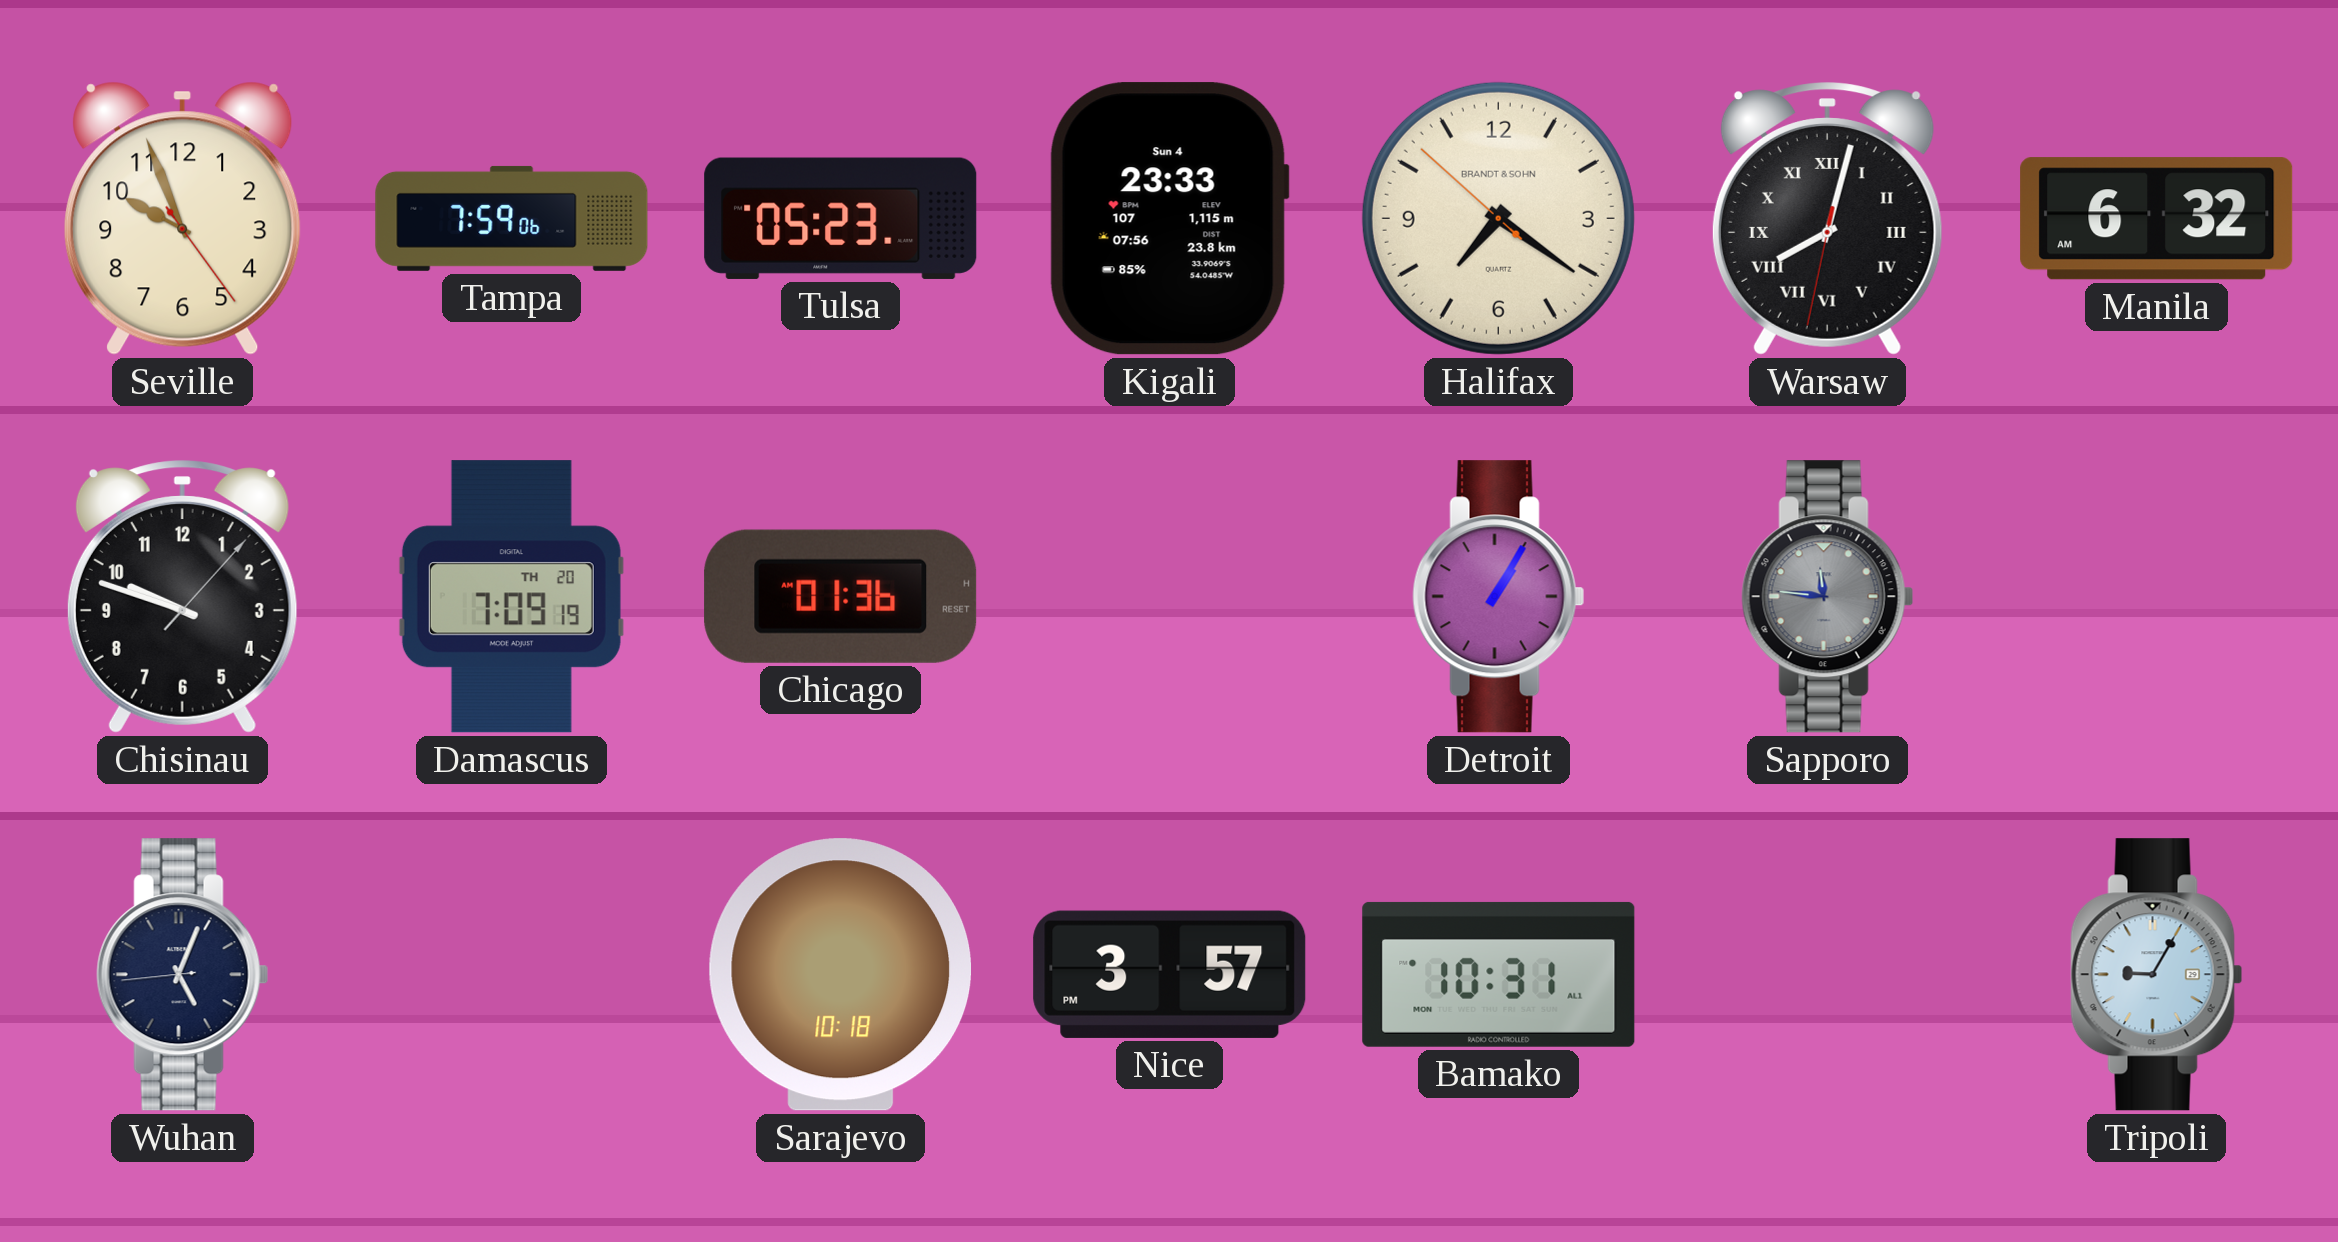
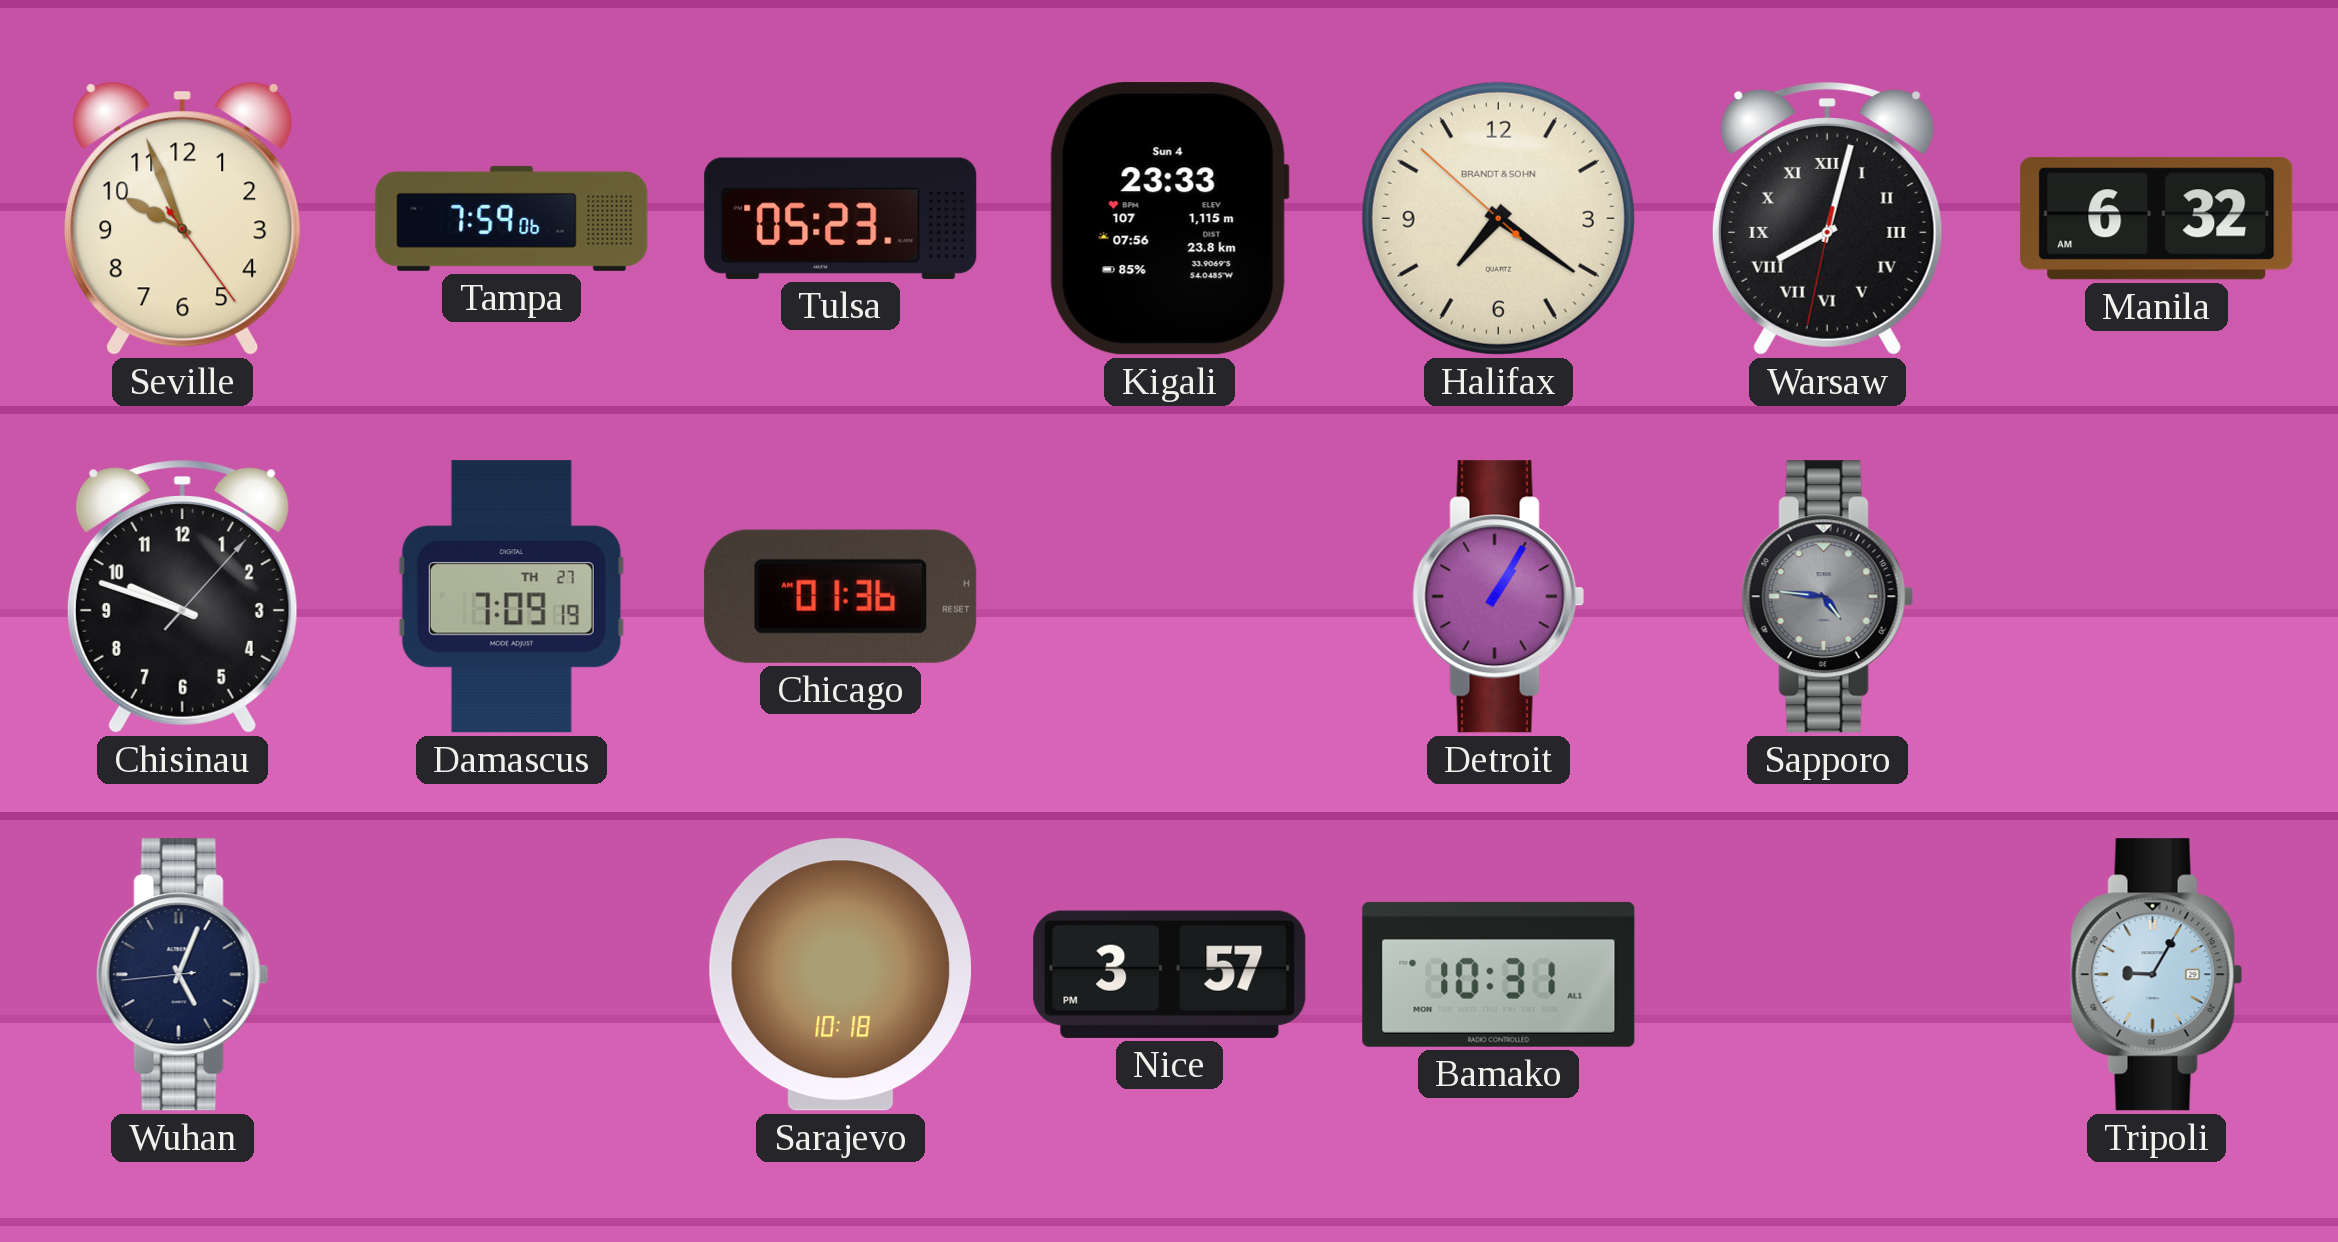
Damascus date: TH 20 -> TH 27
Sapporo: 11:46 -> 4:46
